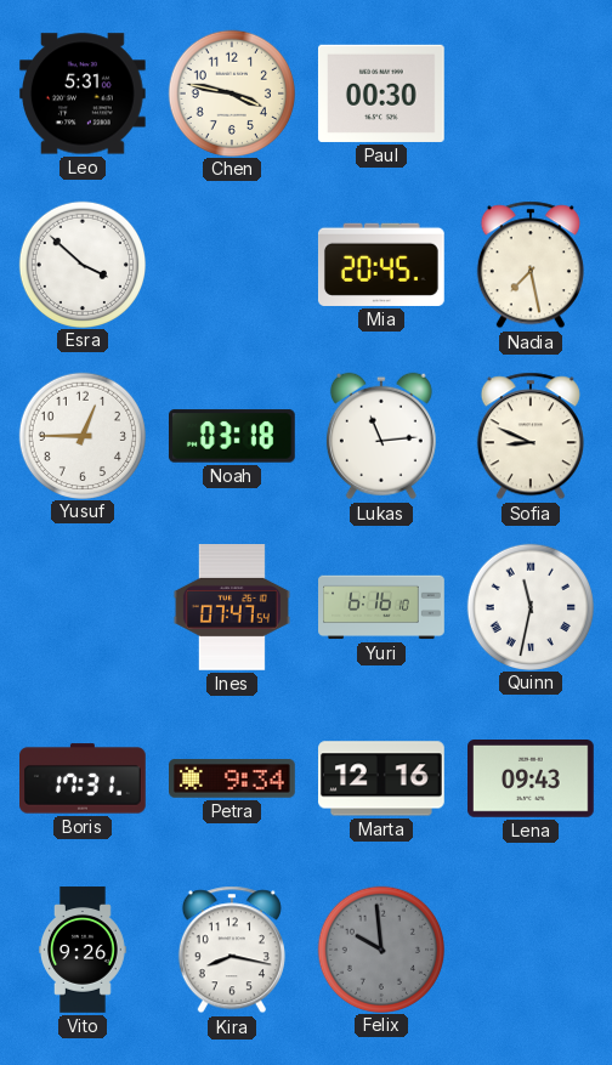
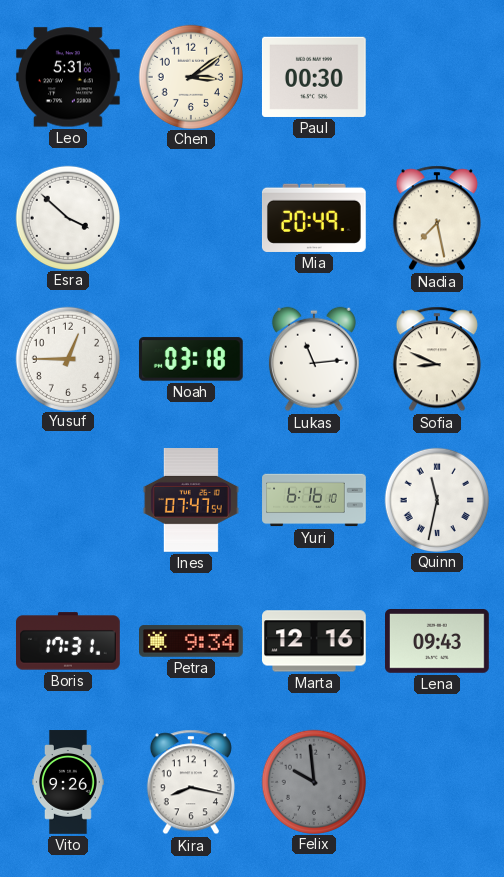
Chen: 3:47 -> 3:09
Mia: 20:45 -> 20:49
